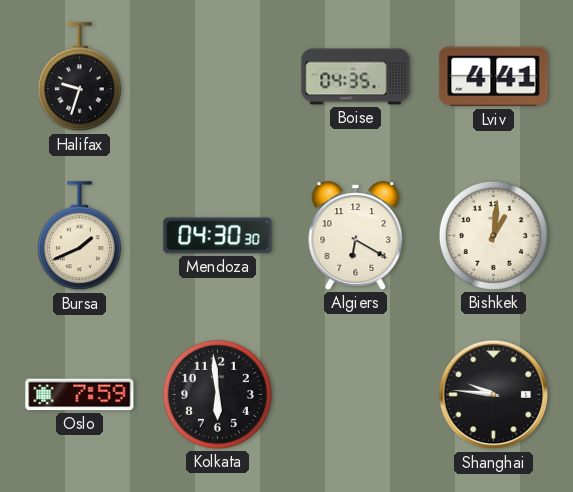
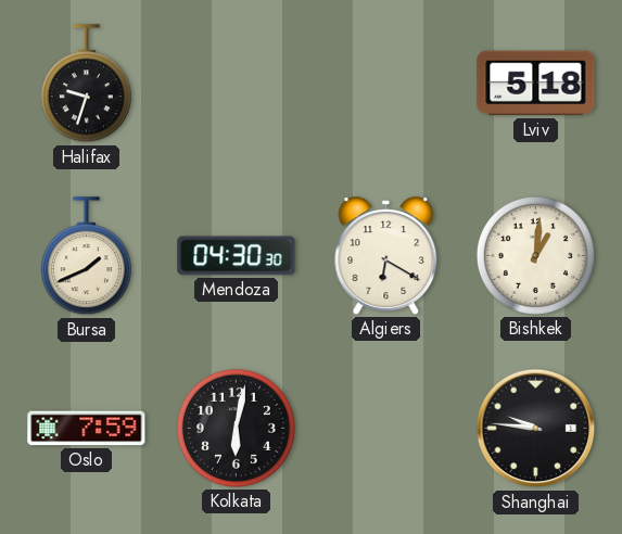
Boise: 04:35 -> none
Lviv: 4:41 -> 5:18
Kolkata: 5:59 -> 6:02
